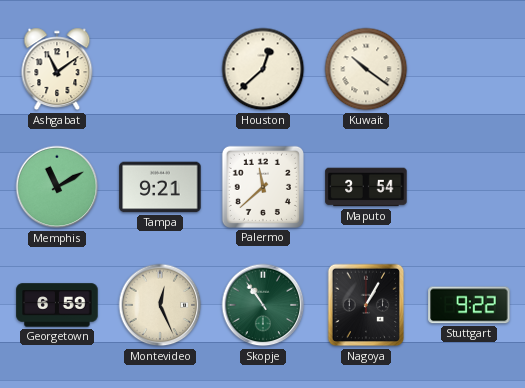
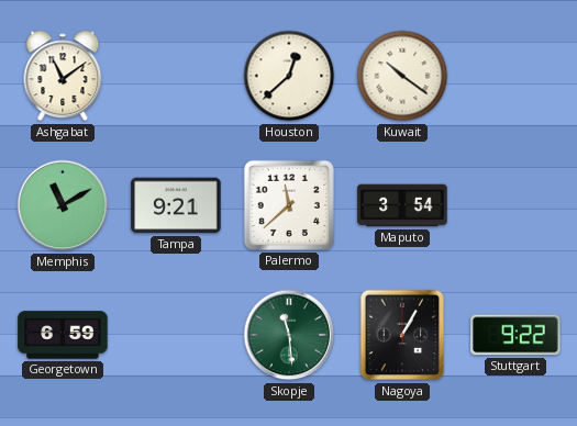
Montevideo: 12:26 -> none
Skopje: 10:54 -> 11:29
